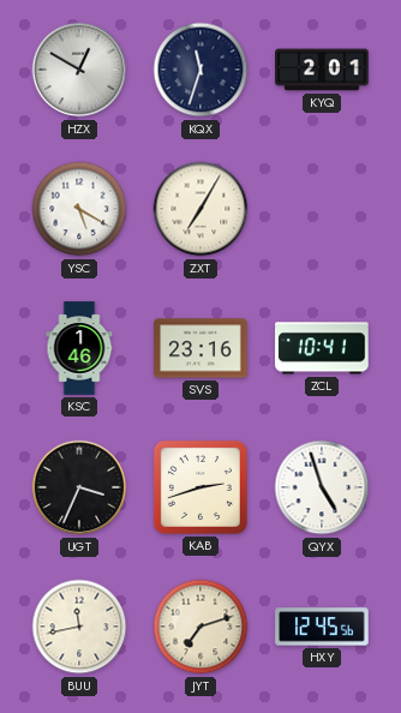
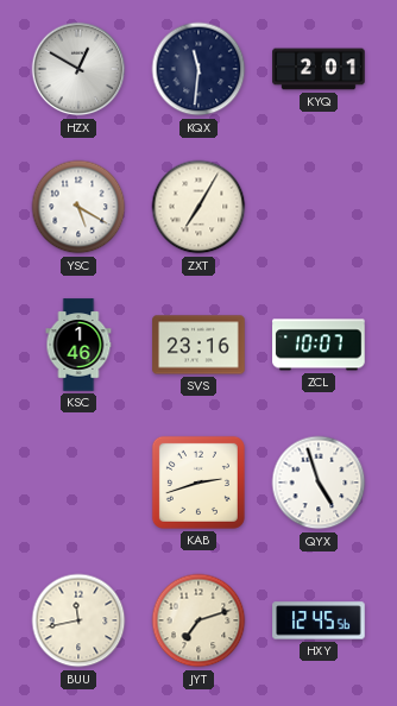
KQX: 11:33 -> 11:31
ZCL: 10:41 -> 10:07
UGT: 3:34 -> none
